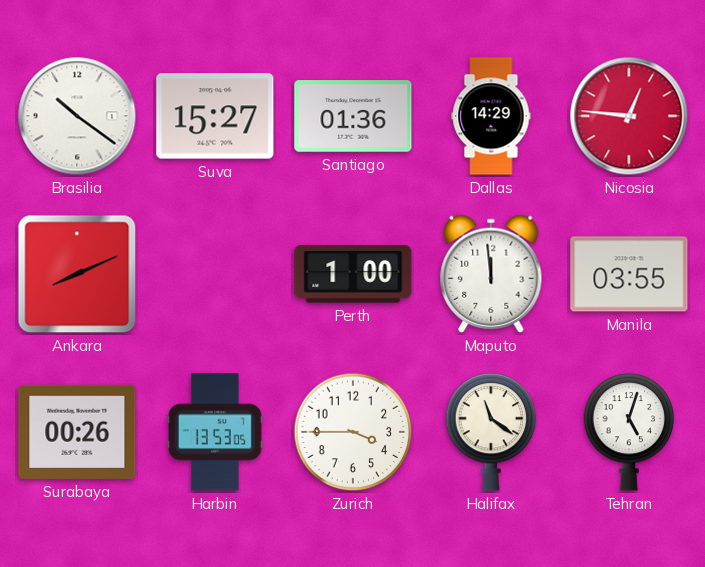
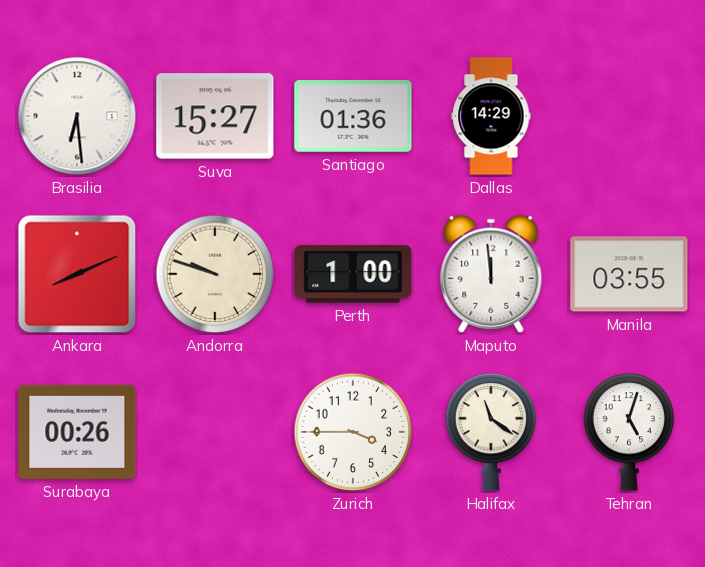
Brasilia: 10:21 -> 6:29
Nicosia: 12:46 -> none
Andorra: none -> 9:48
Harbin: 13:53 -> none
